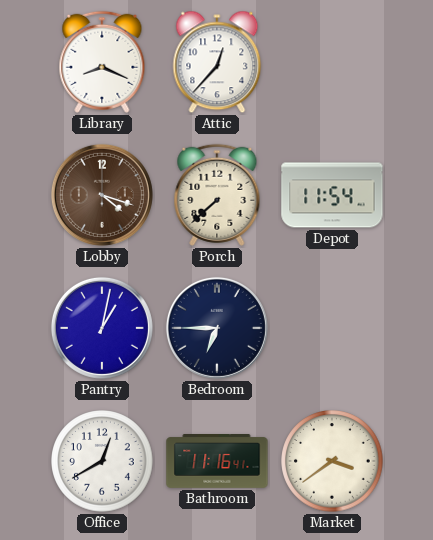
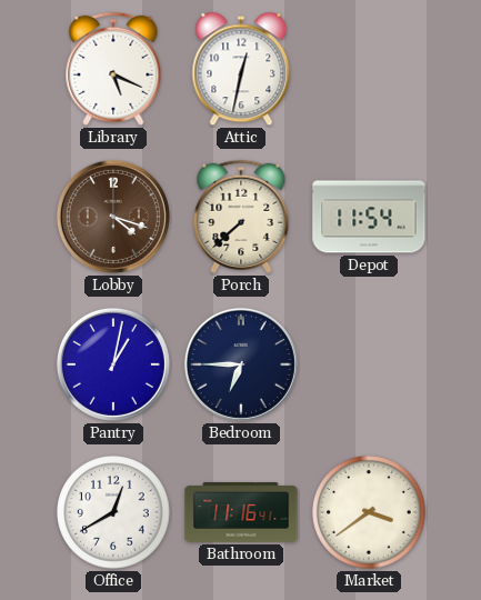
Library: 8:19 -> 5:19
Attic: 12:37 -> 12:32
